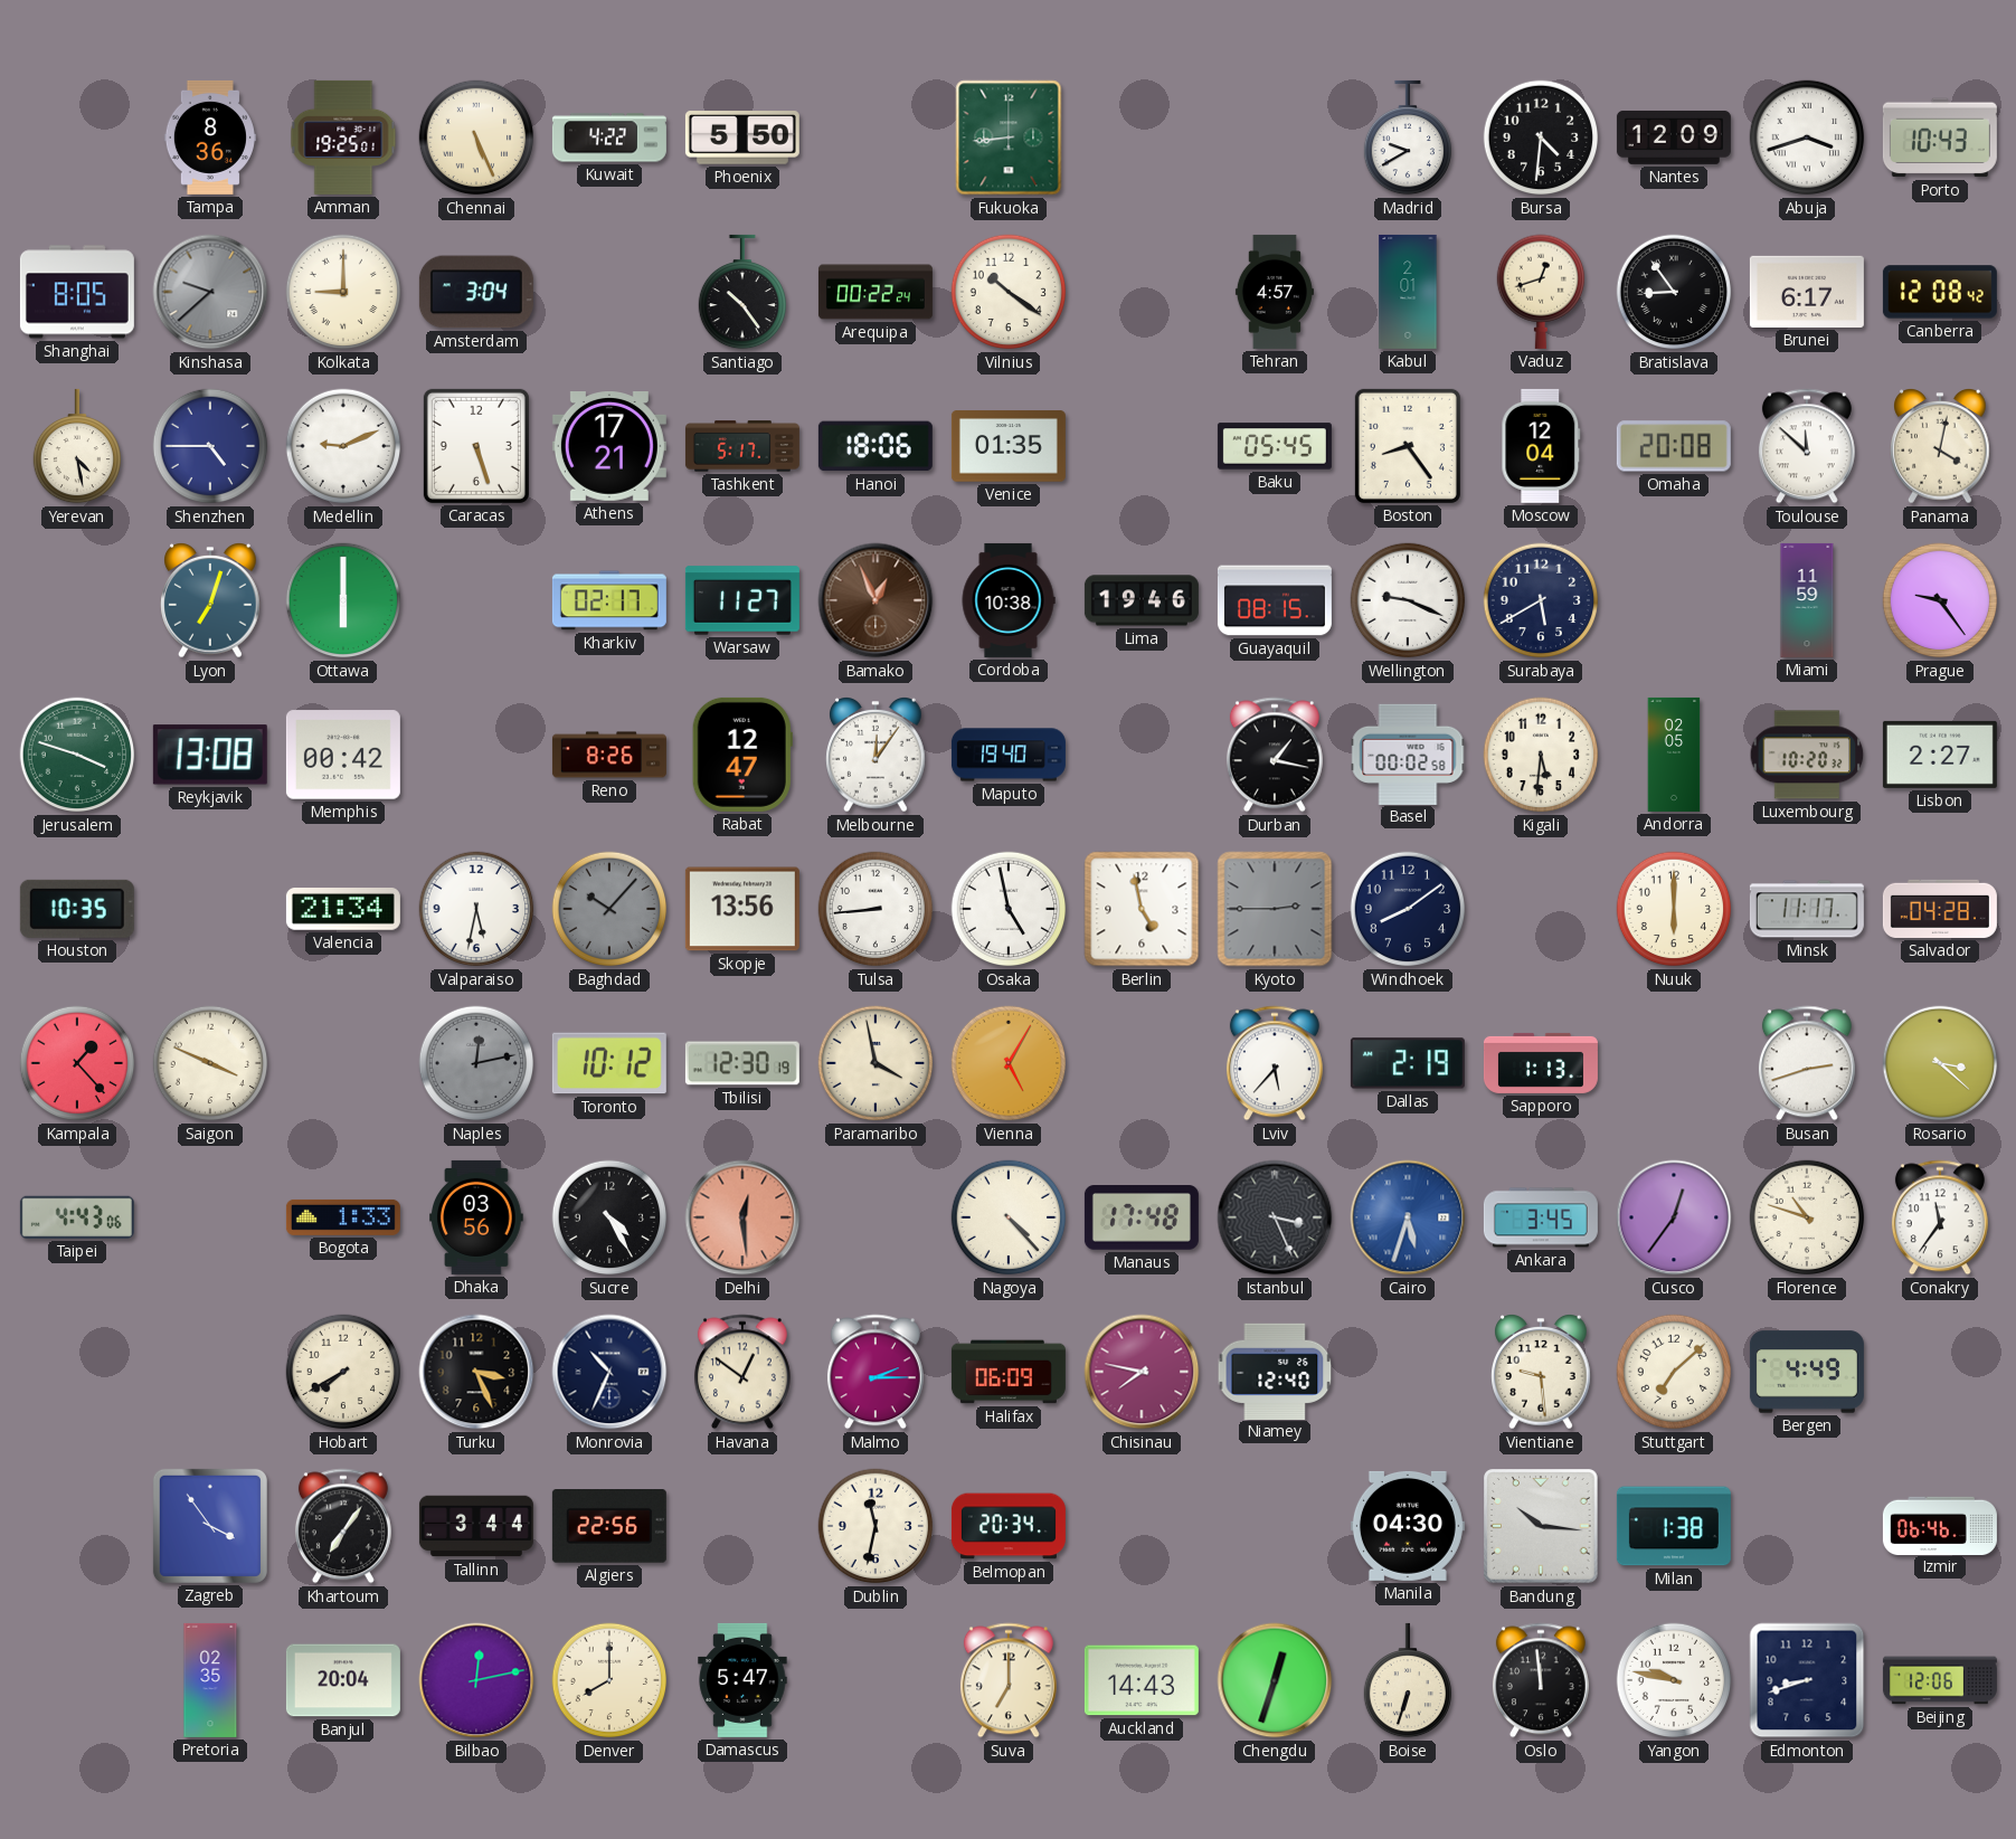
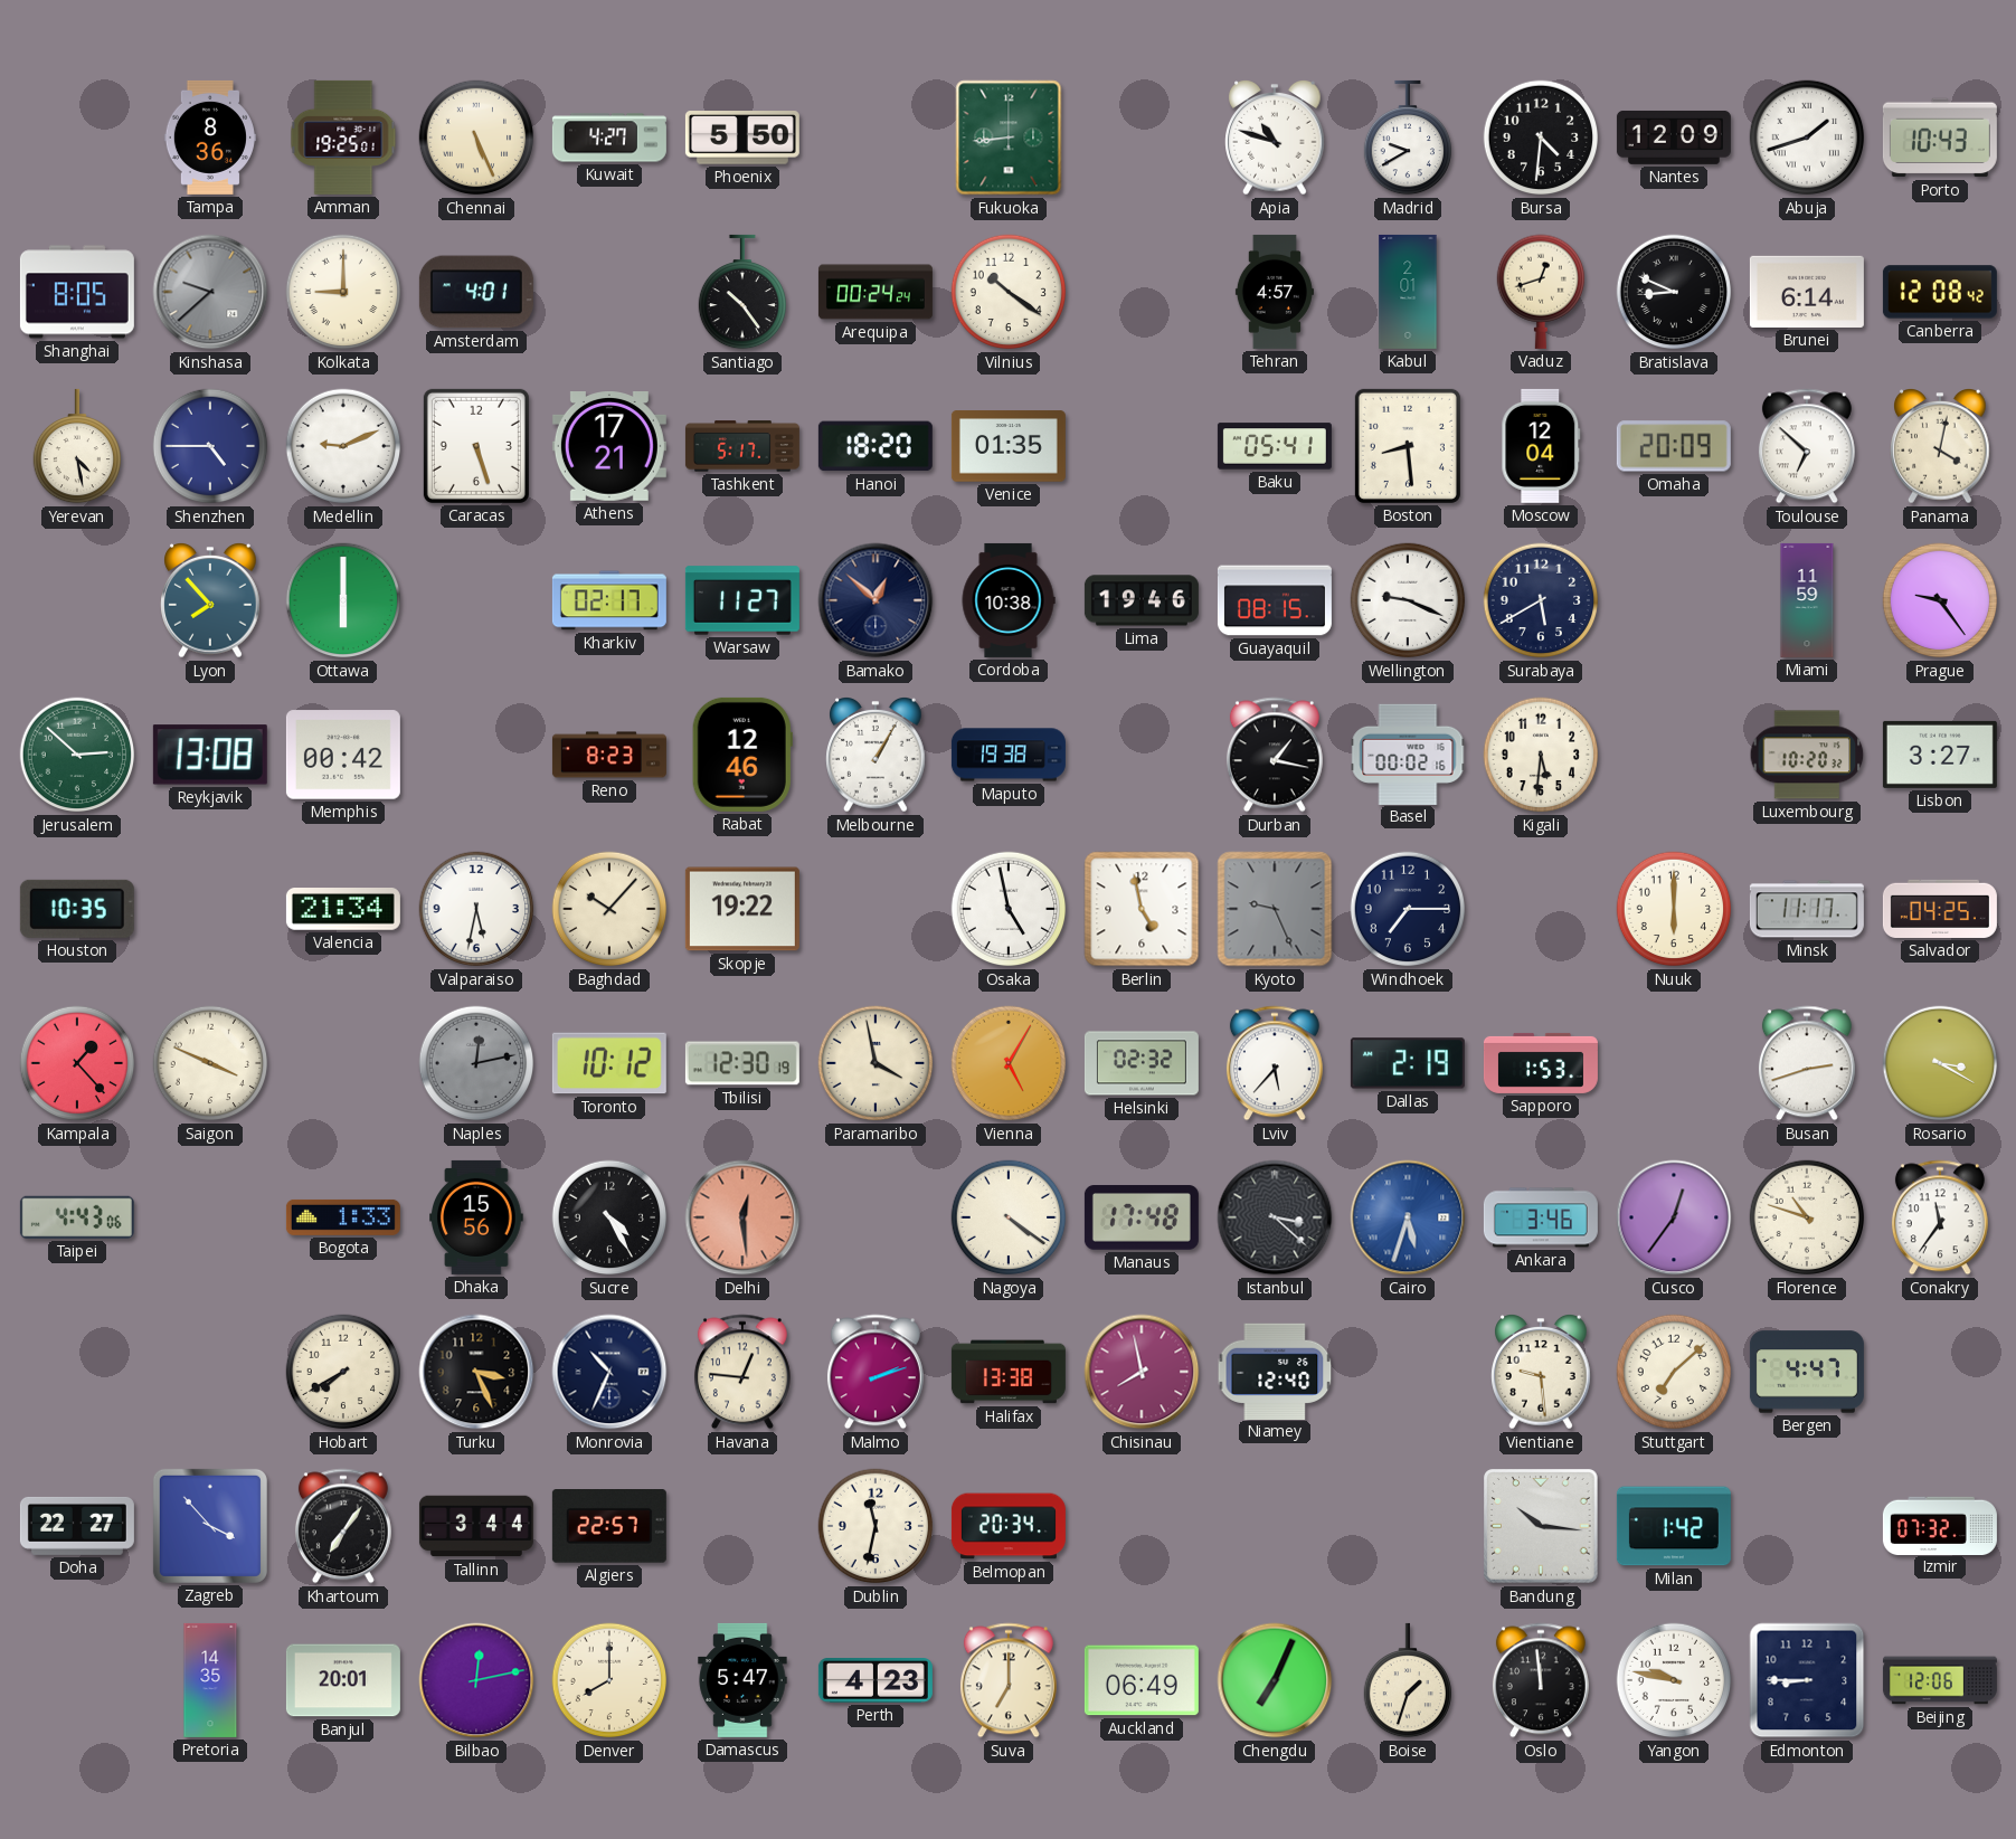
Kuwait: 4:22 -> 4:27
Apia: none -> 10:48
Abuja: 3:42 -> 1:42
Amsterdam: 3:04 -> 4:01
Arequipa: 00:22 -> 00:24
Bratislava: 8:54 -> 8:49
Brunei: 6:17 -> 6:14
Hanoi: 18:06 -> 18:20
Baku: 05:45 -> 05:41
Boston: 8:24 -> 8:29
Omaha: 20:08 -> 20:09
Toulouse: 11:52 -> 6:52
Lyon: 7:03 -> 7:53
Bamako: 12:56 -> 12:52
Bamako dial: brown -> navy
Jerusalem: 3:48 -> 2:52
Reno: 8:26 -> 8:23
Rabat: 12:47 -> 12:46
Melbourne: 12:06 -> 1:05
Maputo: 19:40 -> 19:38
Basel: 00:02:58 -> 00:02:16
Andorra: 02:05 -> none
Lisbon: 2:27 -> 3:27
Baghdad dial: grey -> cream
Skopje: 13:56 -> 19:22
Tulsa: 8:44 -> none
Kyoto: 2:45 -> 9:26
Windhoek: 8:09 -> 7:15
Salvador: 04:28 -> 04:25
Helsinki: none -> 02:32
Sapporo: 1:13 -> 1:53
Rosario: 3:22 -> 3:20
Dhaka: 03:56 -> 15:56
Nagoya: 4:23 -> 4:21
Istanbul: 3:26 -> 3:22
Ankara: 3:45 -> 3:46
Havana: 12:51 -> 12:46
Malmo: 2:15 -> 2:12
Halifax: 06:09 -> 13:38
Chisinau: 7:47 -> 7:58
Bergen: 4:49 -> 4:47
Doha: none -> 22:27
Zagreb: 3:54 -> 3:53
Algiers: 22:56 -> 22:57
Manila: 04:30 -> none
Milan: 1:38 -> 1:42
Izmir: 06:46 -> 07:32
Pretoria: 02:35 -> 14:35
Banjul: 20:04 -> 20:01
Perth: none -> 4:23
Auckland: 14:43 -> 06:49
Chengdu: 12:33 -> 7:04
Boise: 6:33 -> 1:33
Edmonton: 8:42 -> 8:45
